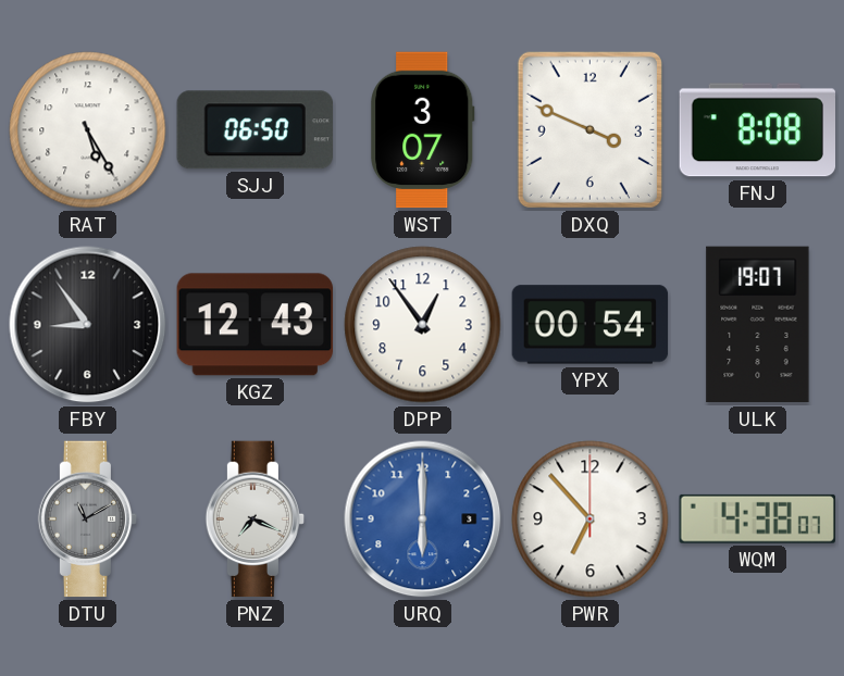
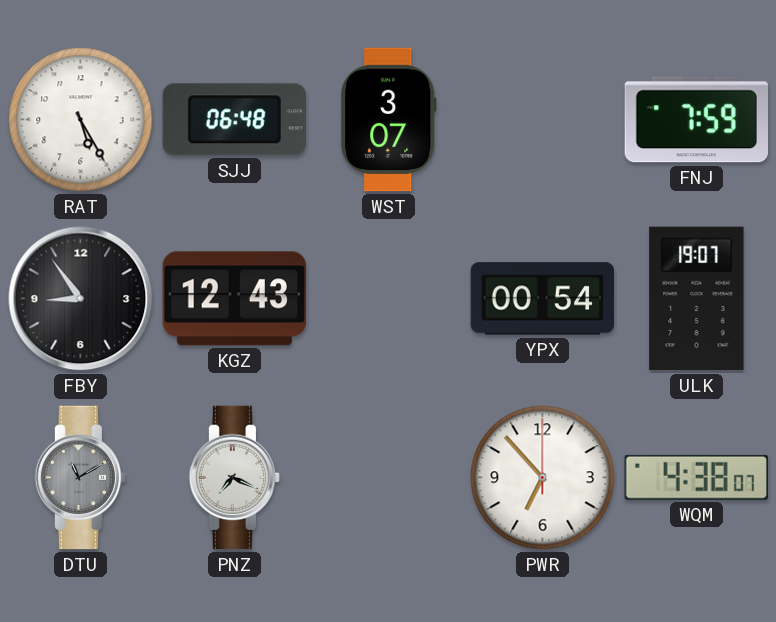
SJJ: 06:50 -> 06:48
DXQ: 3:49 -> none
FNJ: 8:08 -> 7:59
DPP: 12:54 -> none
URQ: 6:00 -> none
